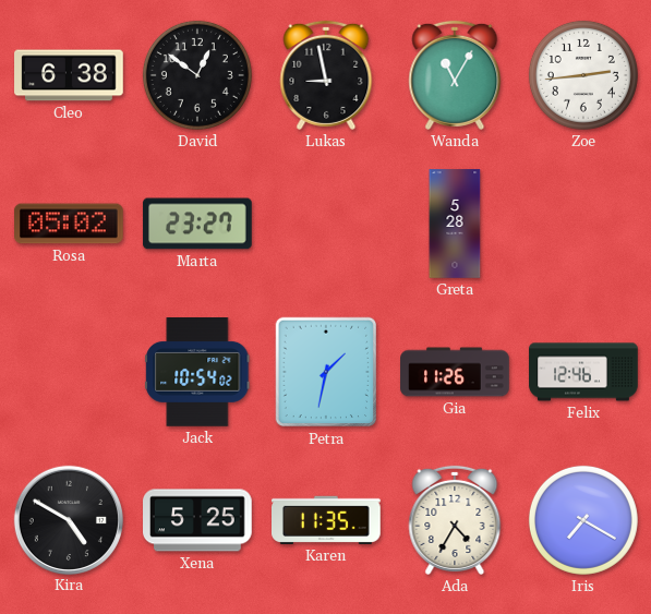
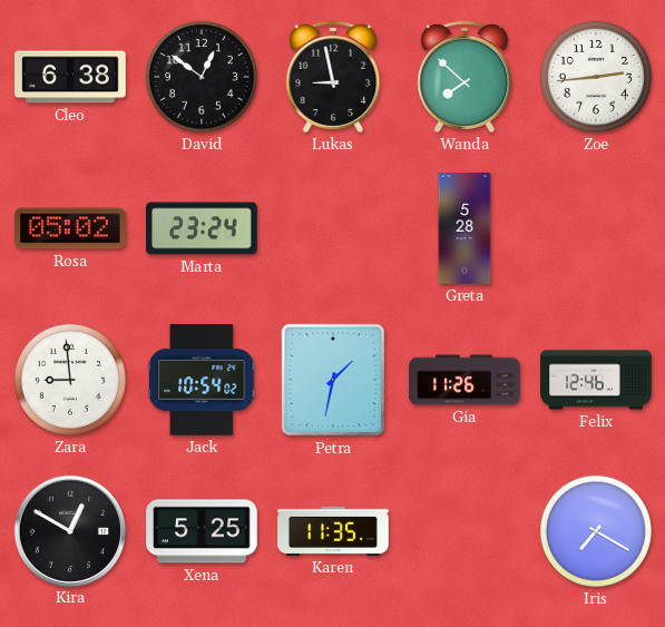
Wanda: 11:05 -> 7:52
Marta: 23:27 -> 23:24
Zara: none -> 8:59
Kira: 4:50 -> 12:50
Ada: 4:35 -> none
